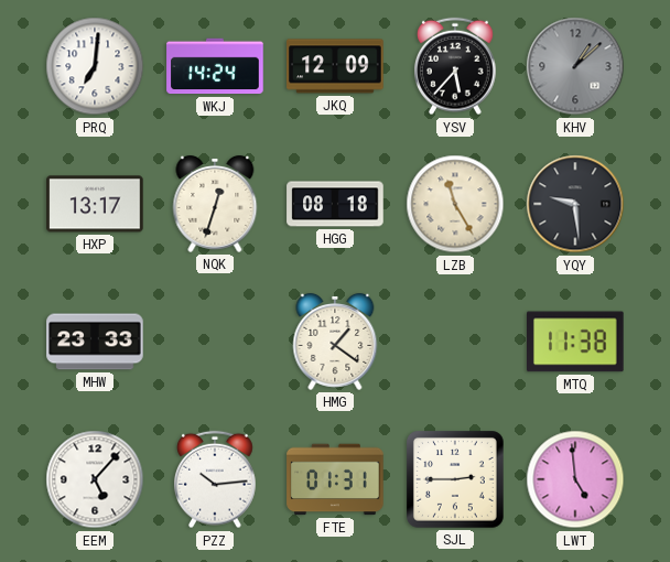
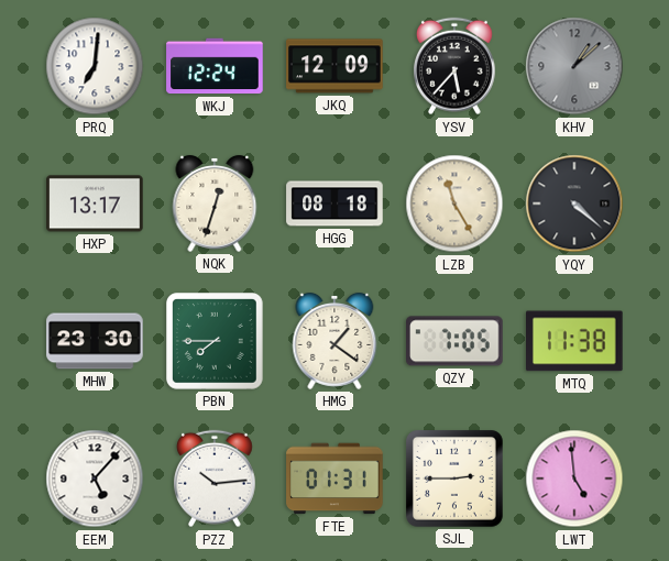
WKJ: 14:24 -> 12:24
YQY: 9:29 -> 4:22
MHW: 23:33 -> 23:30
PBN: none -> 7:45
QZY: none -> 7:05
